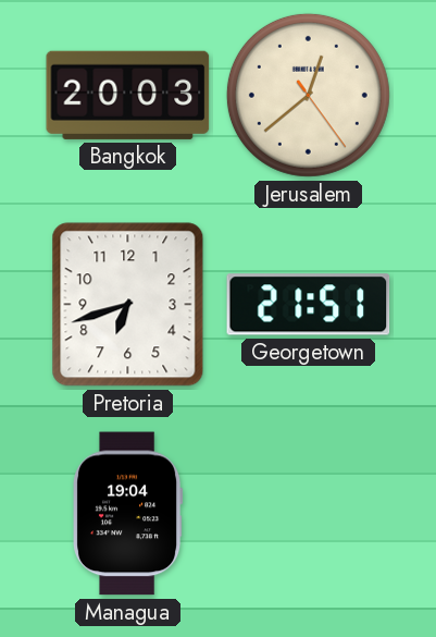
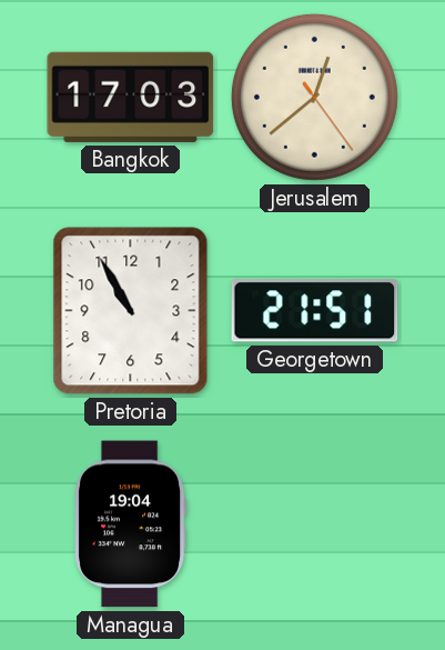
Bangkok: 20:03 -> 17:03
Pretoria: 6:42 -> 10:55
